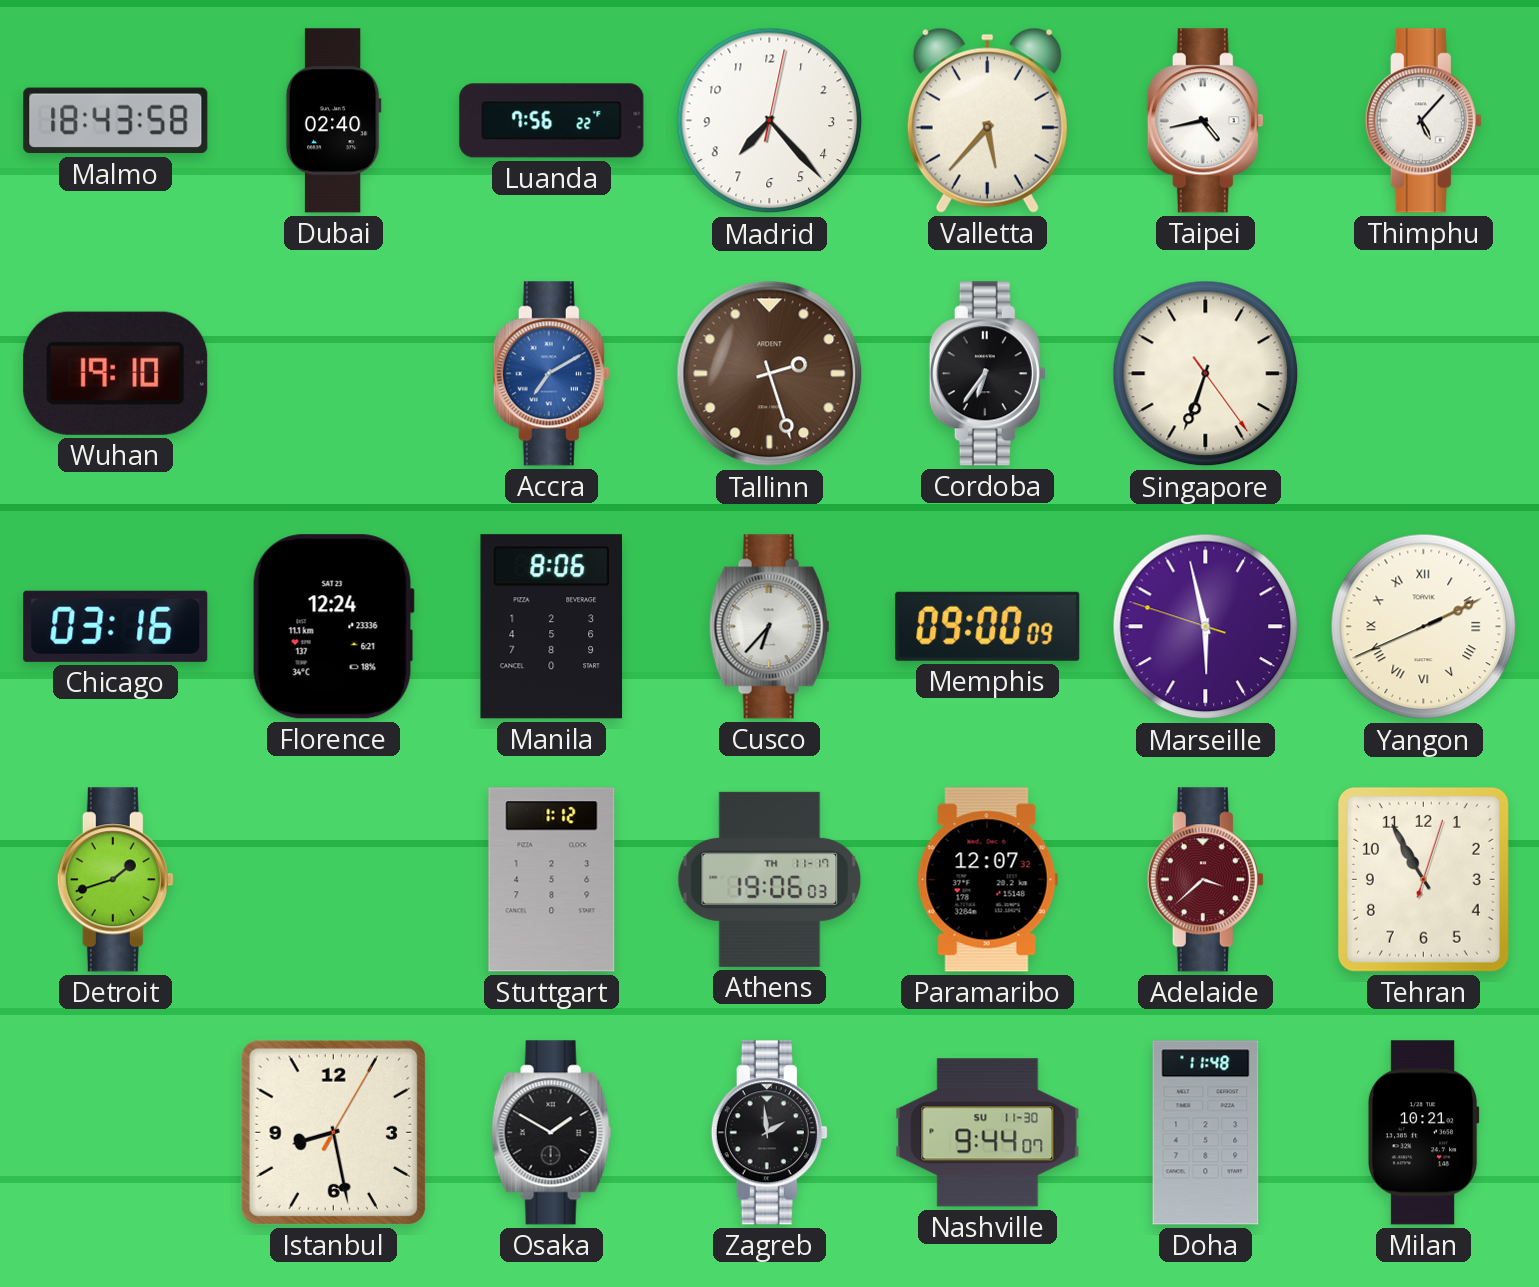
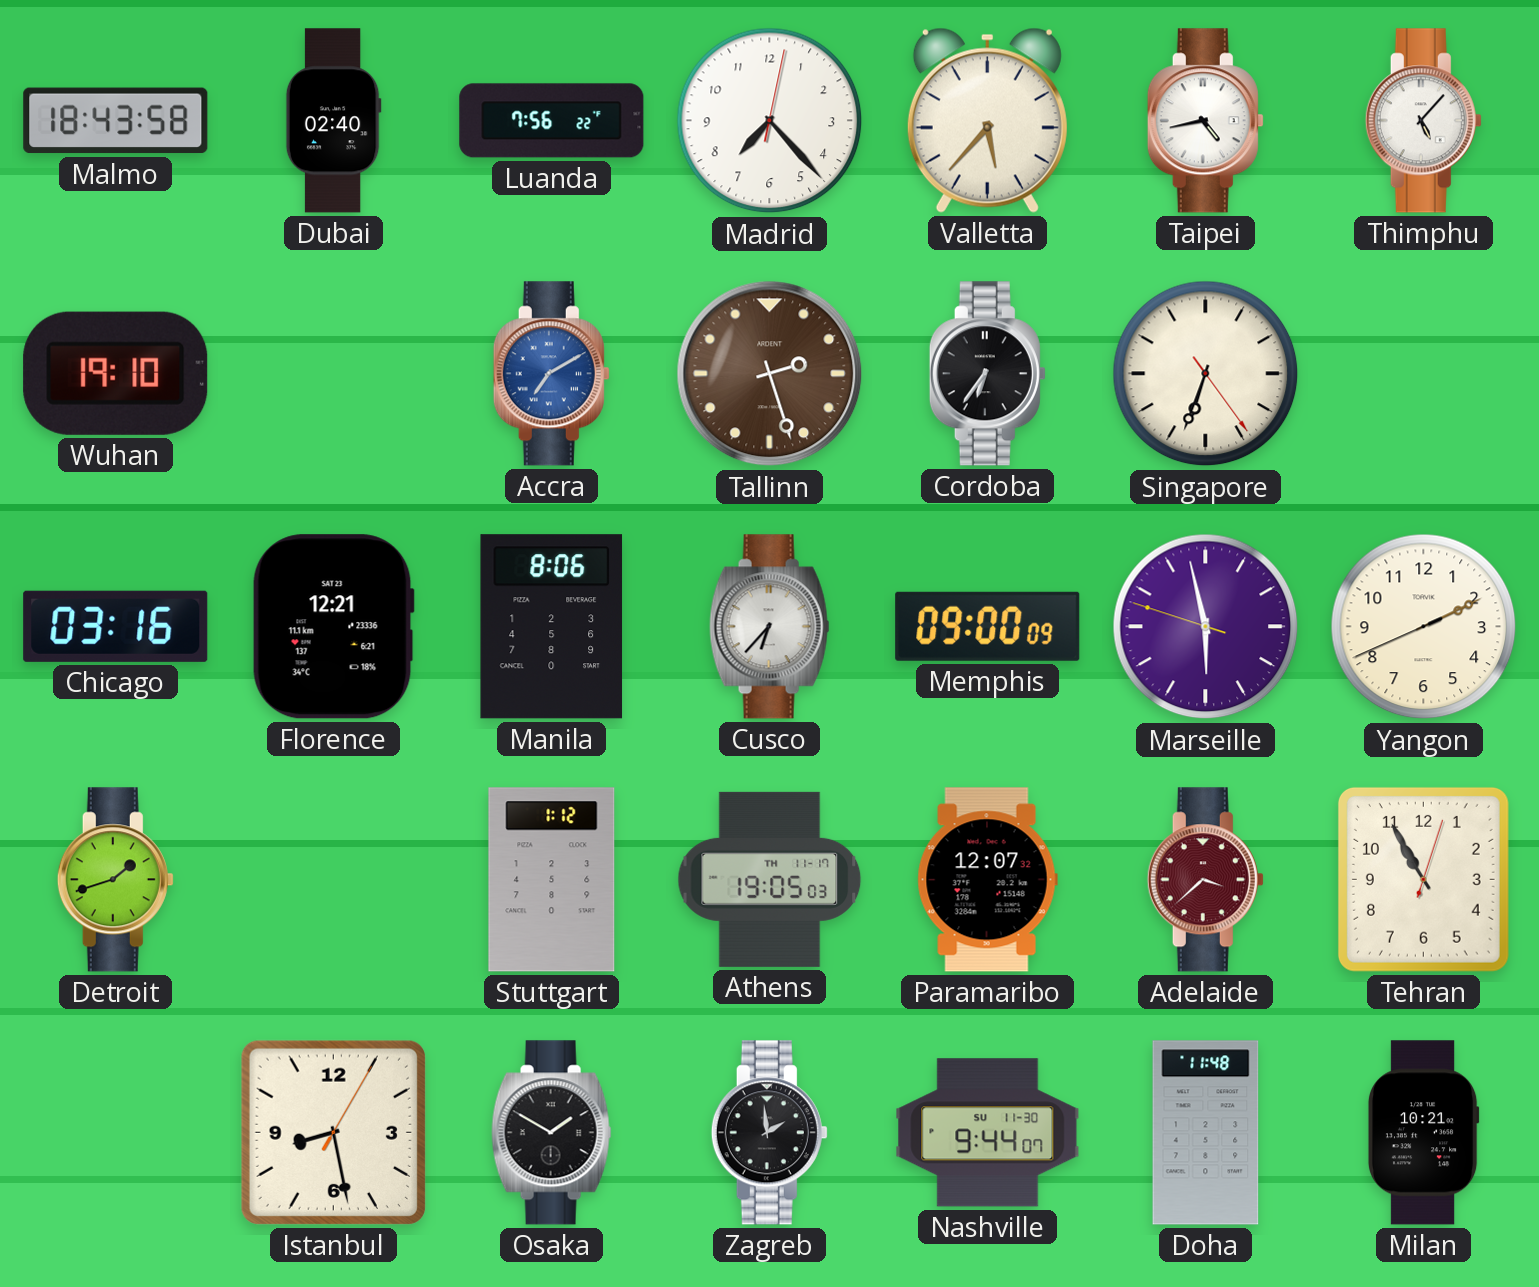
Florence: 12:24 -> 12:21
Yangon numerals: Roman -> Arabic
Athens: 19:06 -> 19:05
